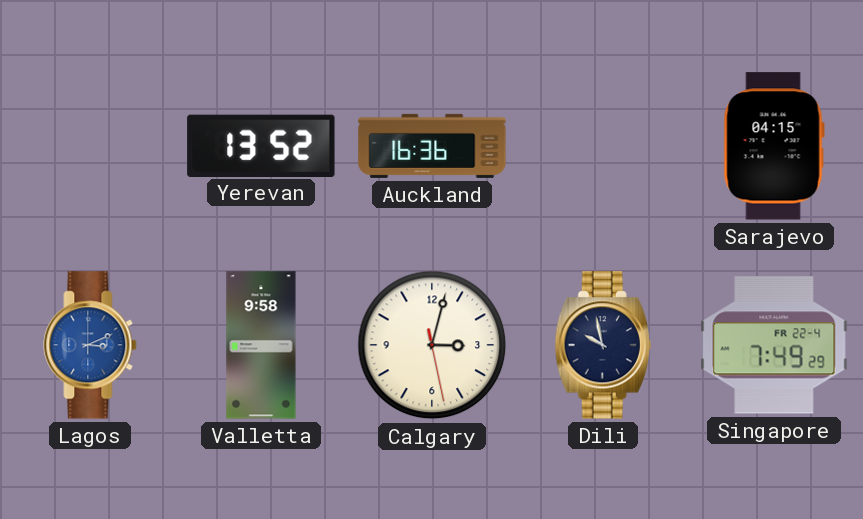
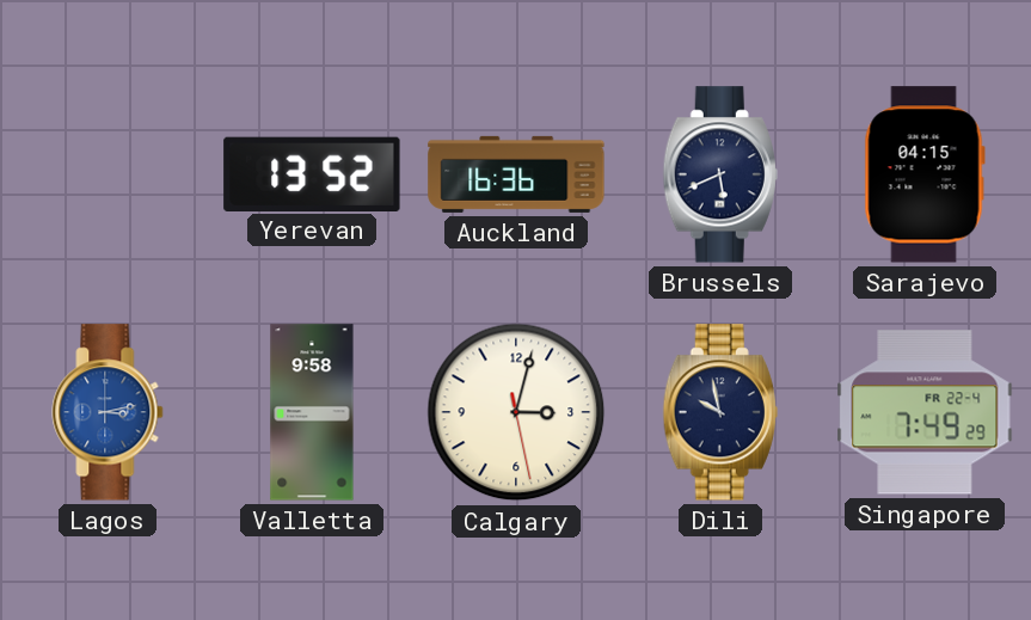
Brussels: none -> 5:41
Lagos: 3:11 -> 3:13
